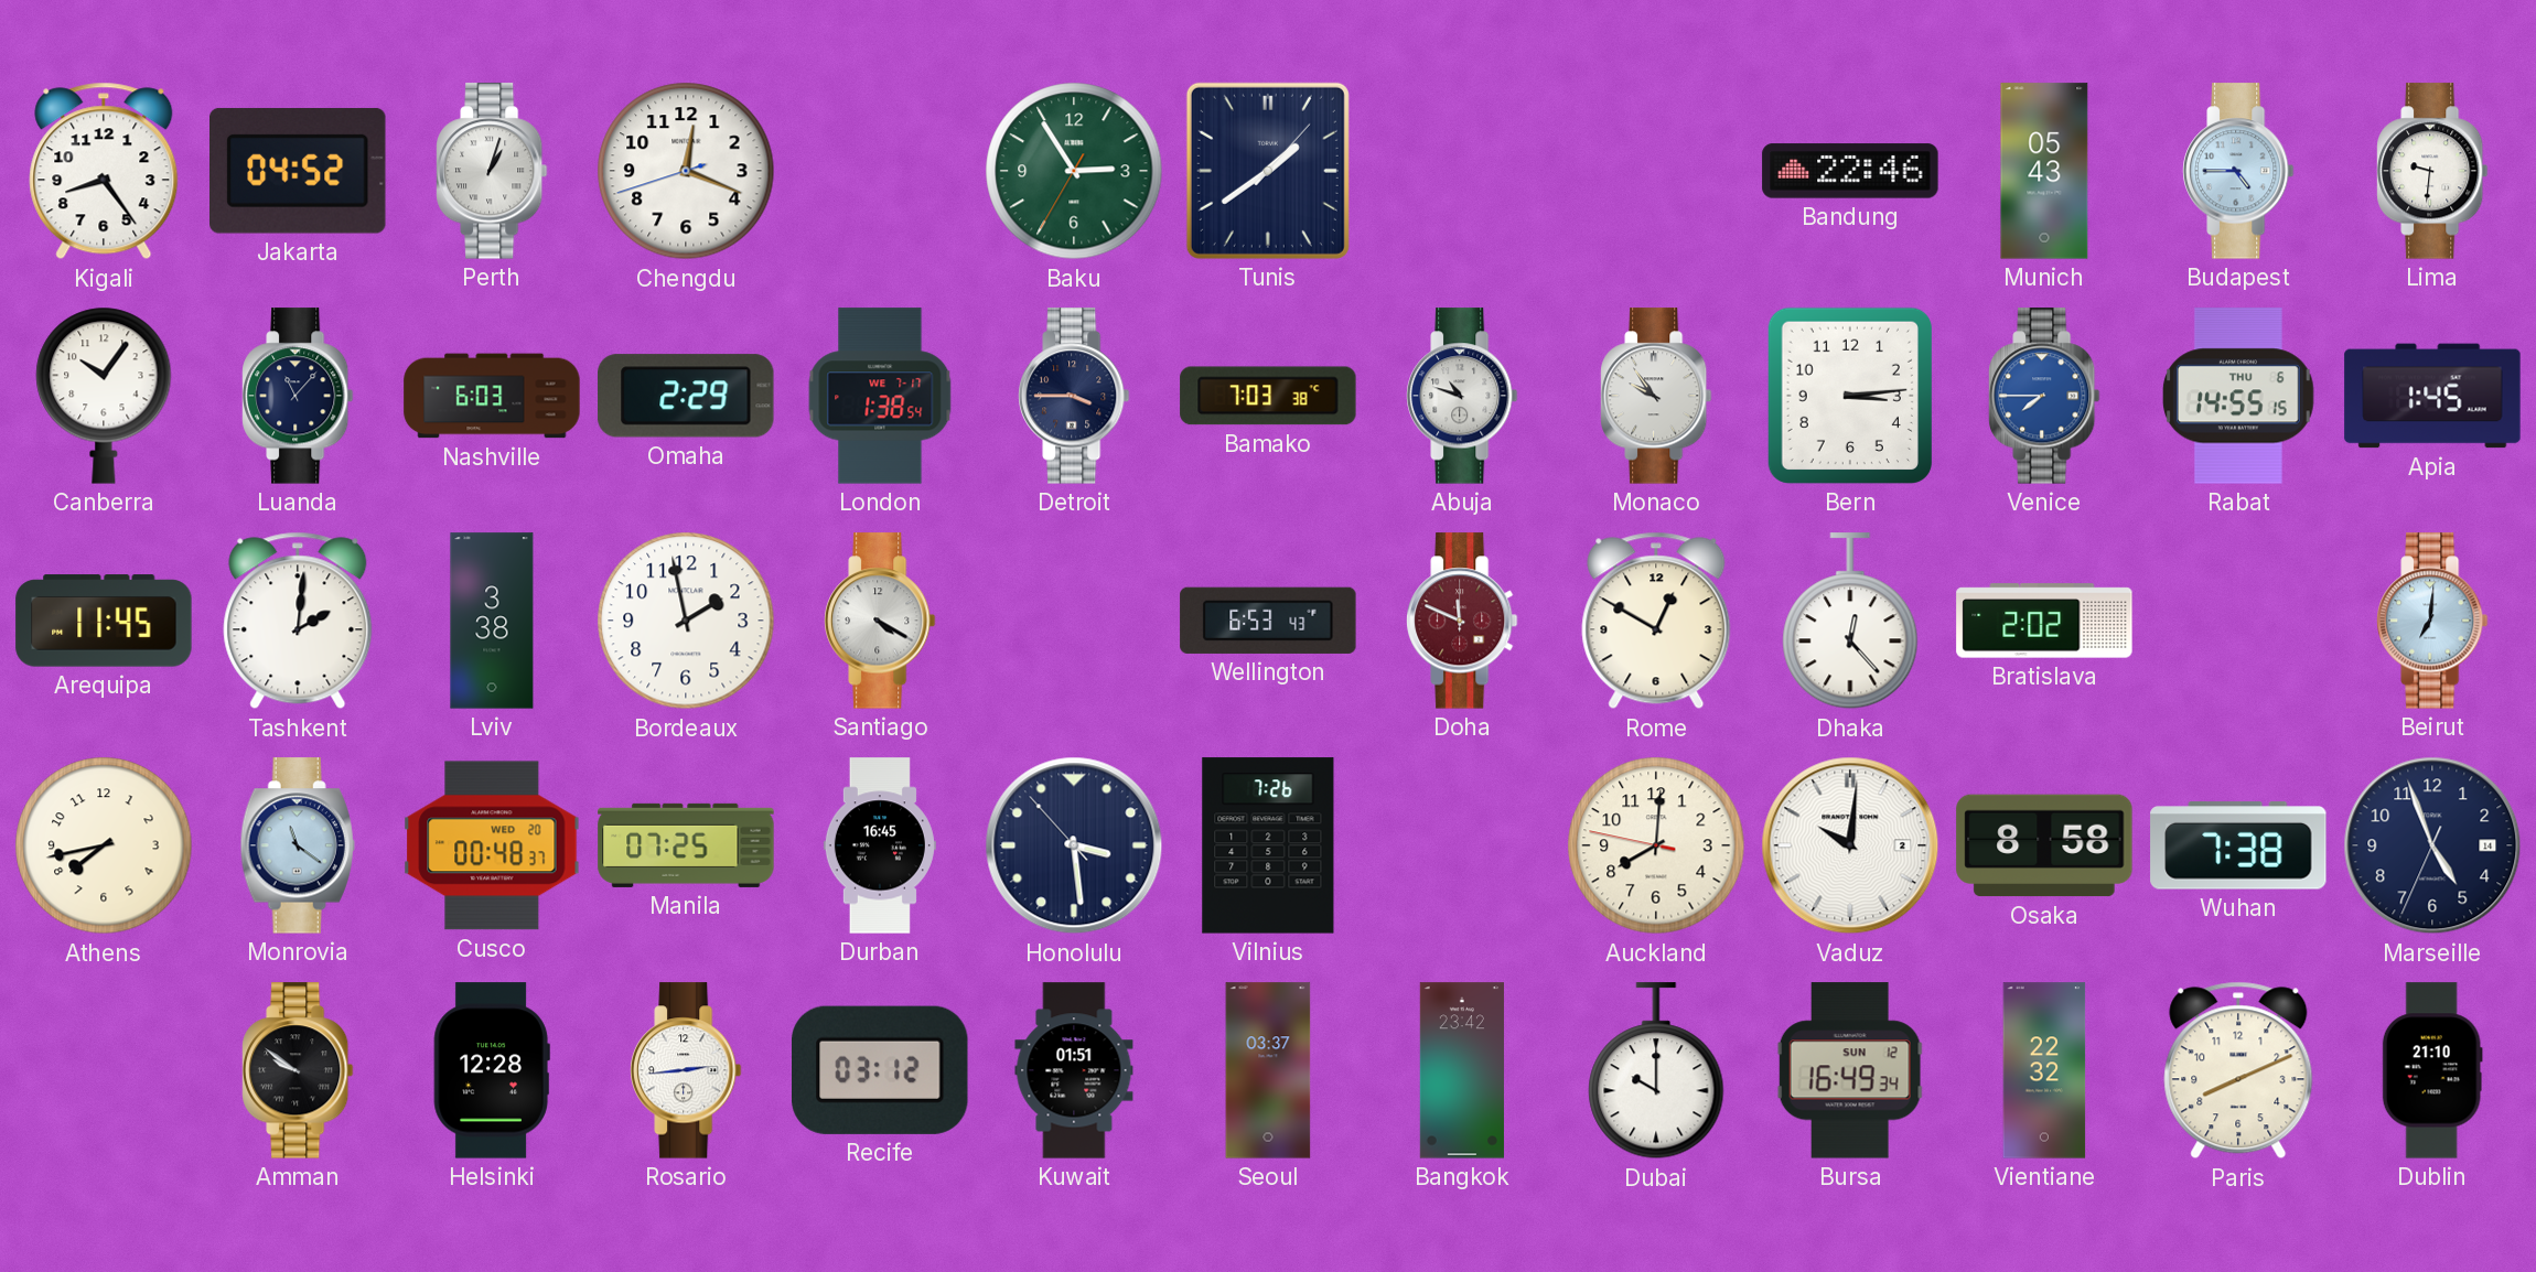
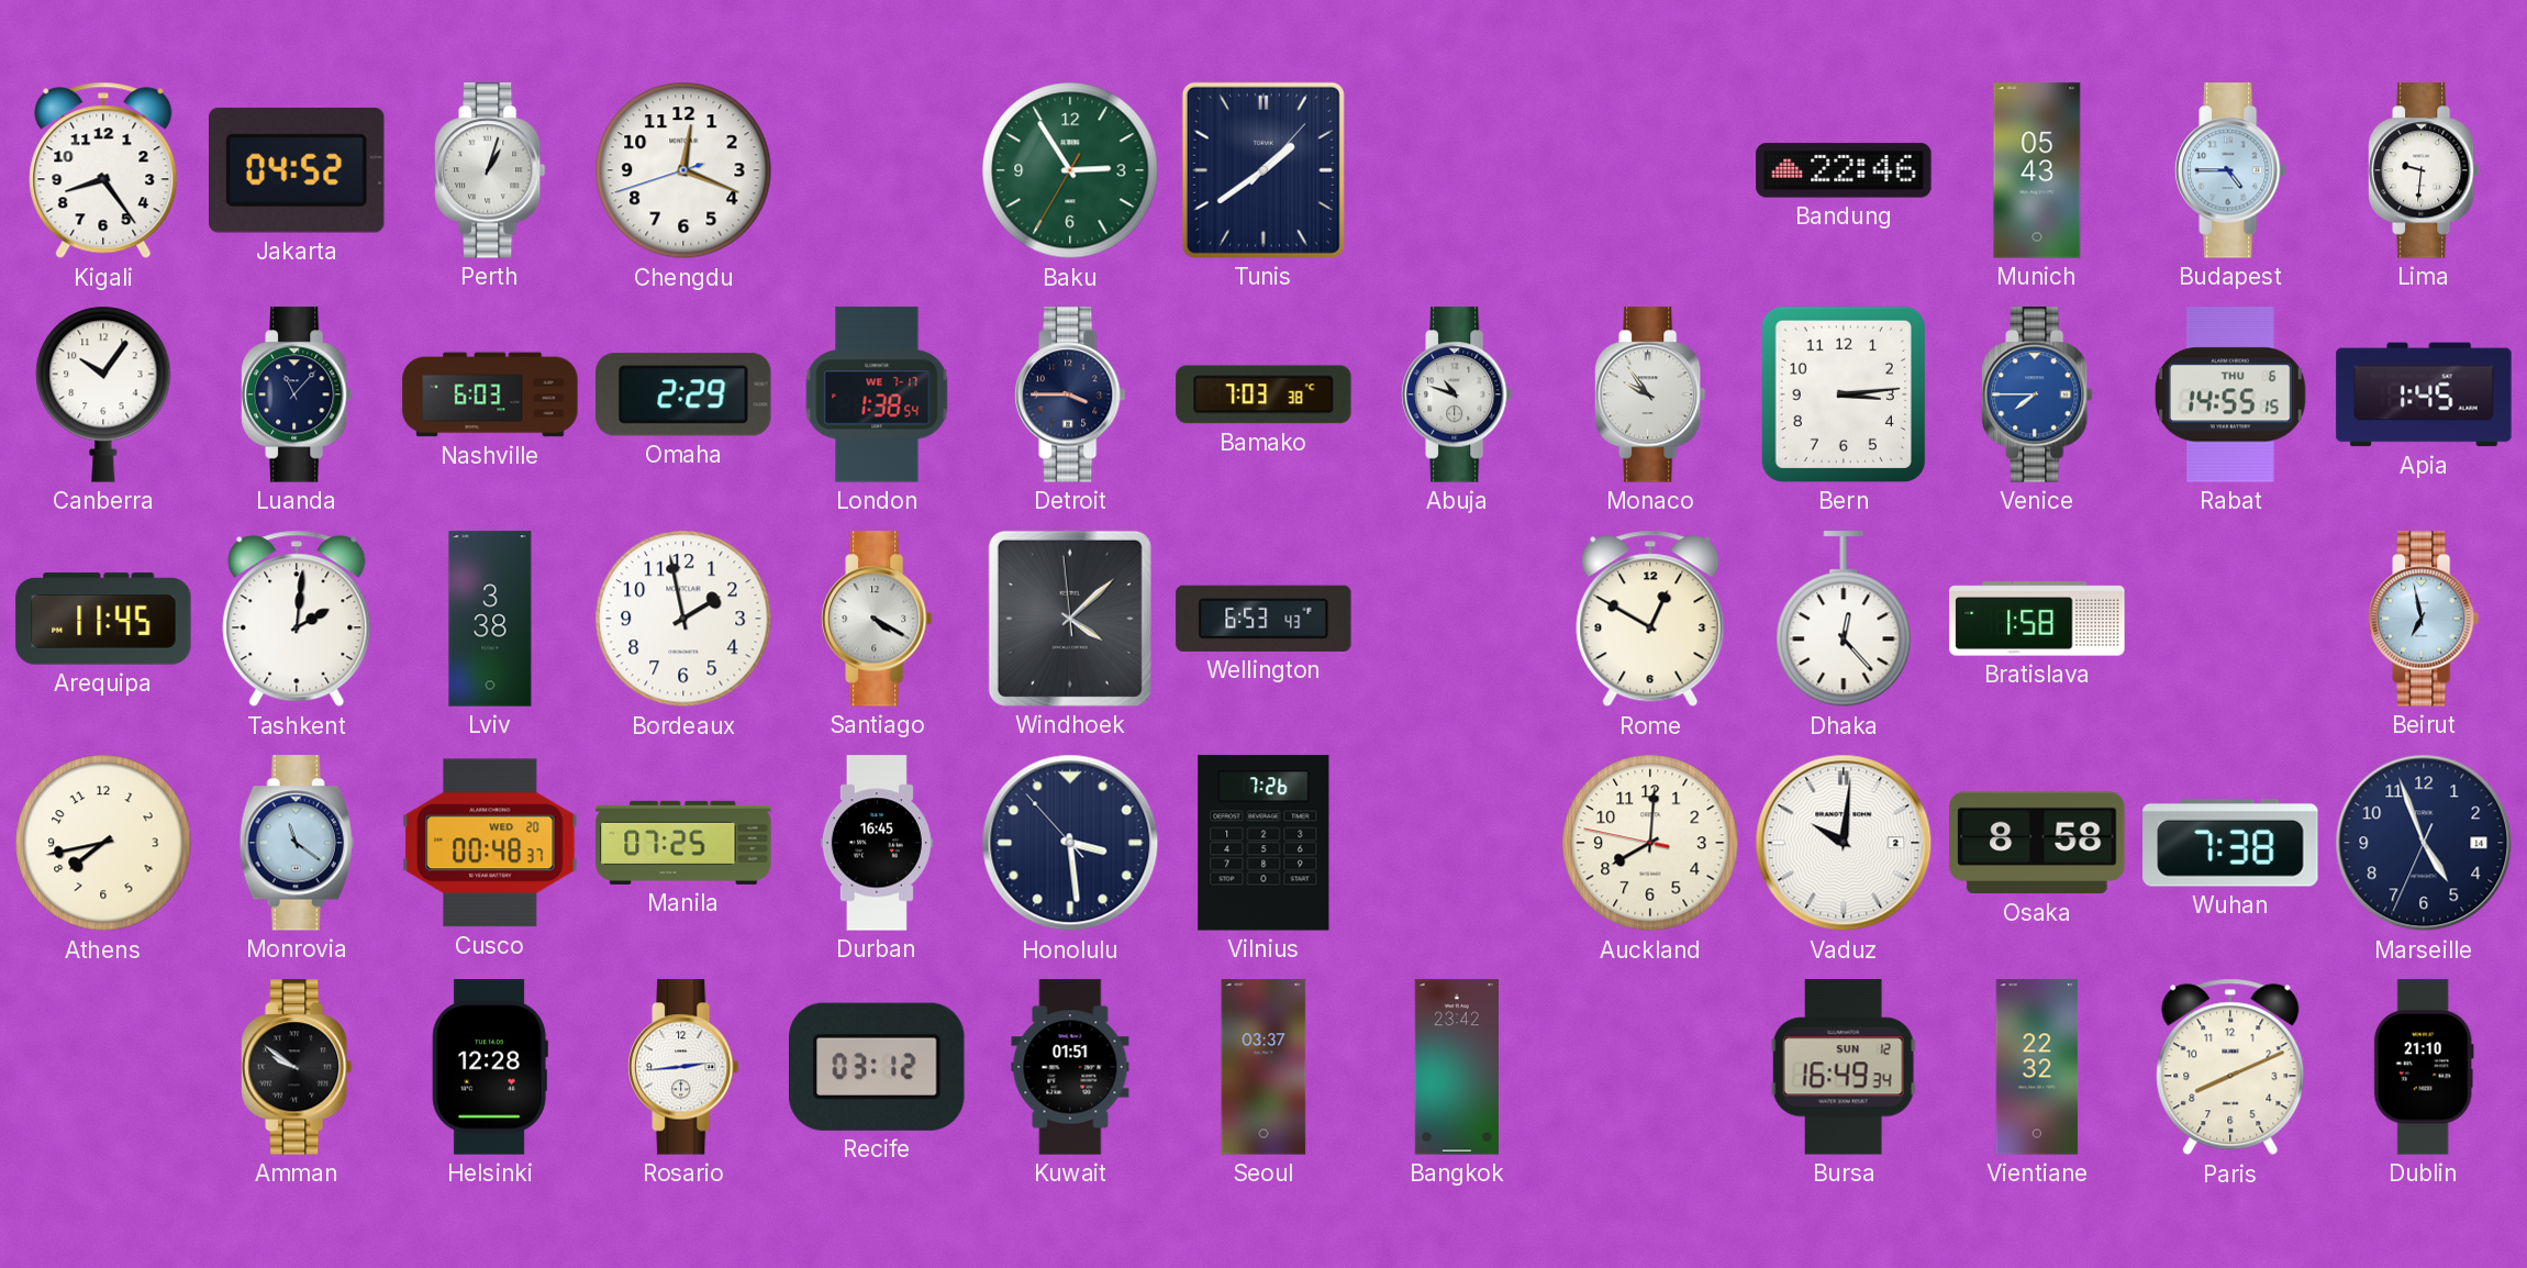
Windhoek: none -> 4:07
Doha: 11:49 -> none
Bratislava: 2:02 -> 1:58
Beirut: 7:01 -> 6:58
Dubai: 10:00 -> none
